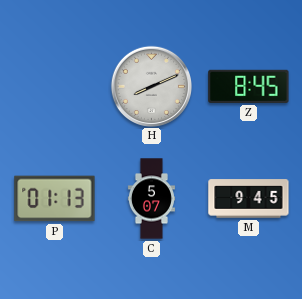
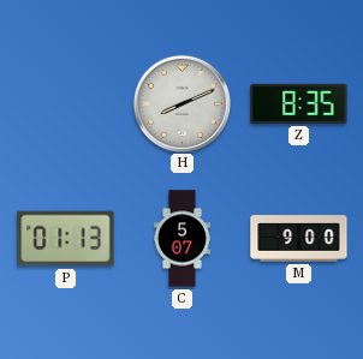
Z: 8:45 -> 8:35
M: 9:45 -> 9:00
